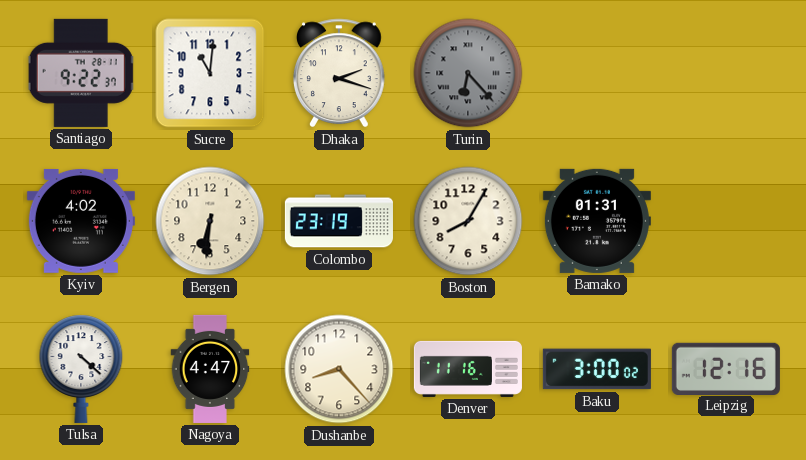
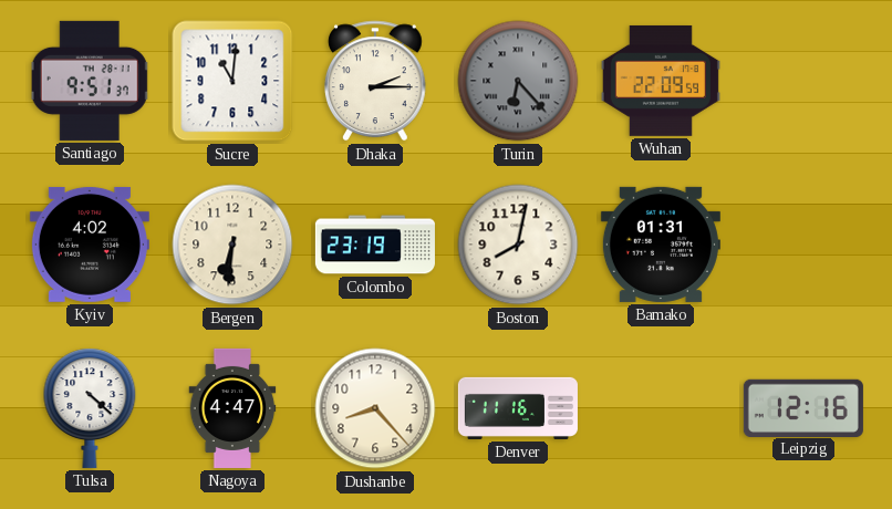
Santiago: 9:22 -> 9:51
Dhaka: 2:18 -> 2:15
Wuhan: none -> 22:09
Boston: 8:05 -> 8:02
Baku: 3:00 -> none
